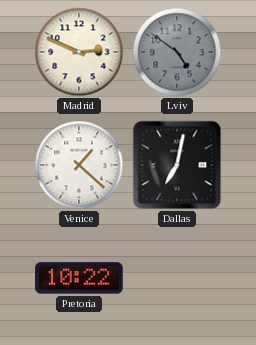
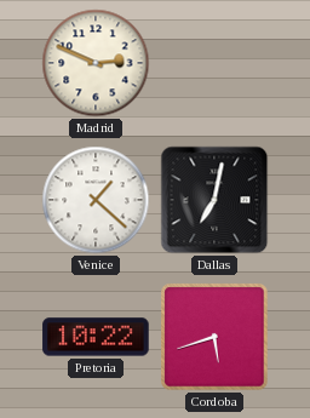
Lviv: 4:51 -> none
Cordoba: none -> 5:42
